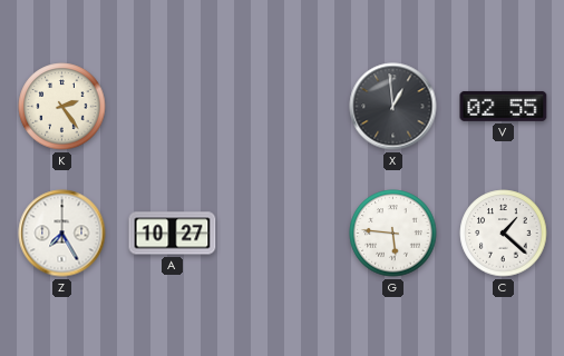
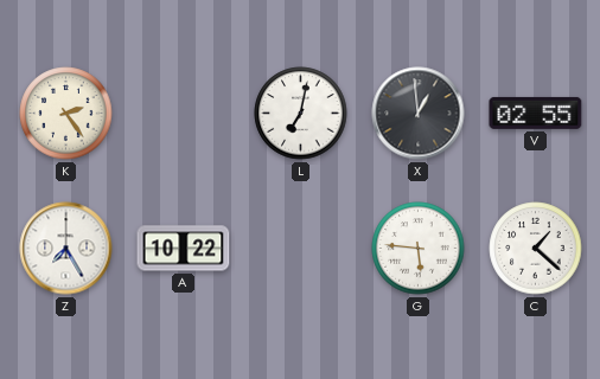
L: none -> 7:02
A: 10:27 -> 10:22
